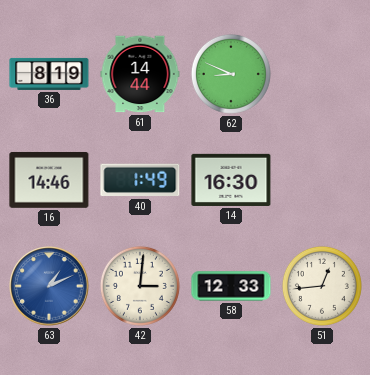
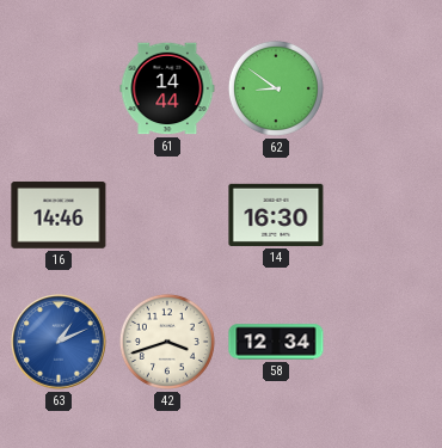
36: 8:19 -> none
62: 8:49 -> 8:51
40: 1:49 -> none
42: 3:01 -> 3:42
58: 12:33 -> 12:34
51: 12:44 -> none
